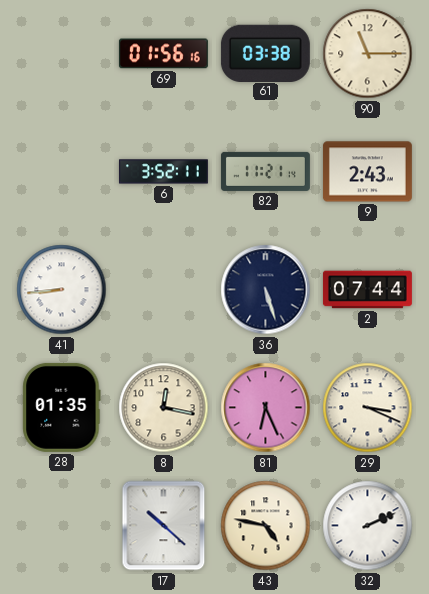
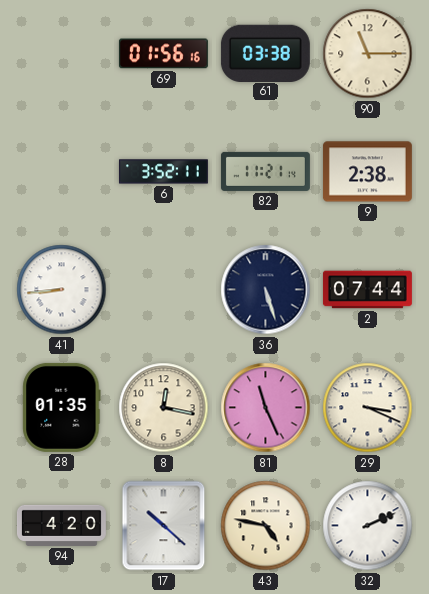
9: 2:43 -> 2:38
81: 6:26 -> 11:26
94: none -> 4:20
